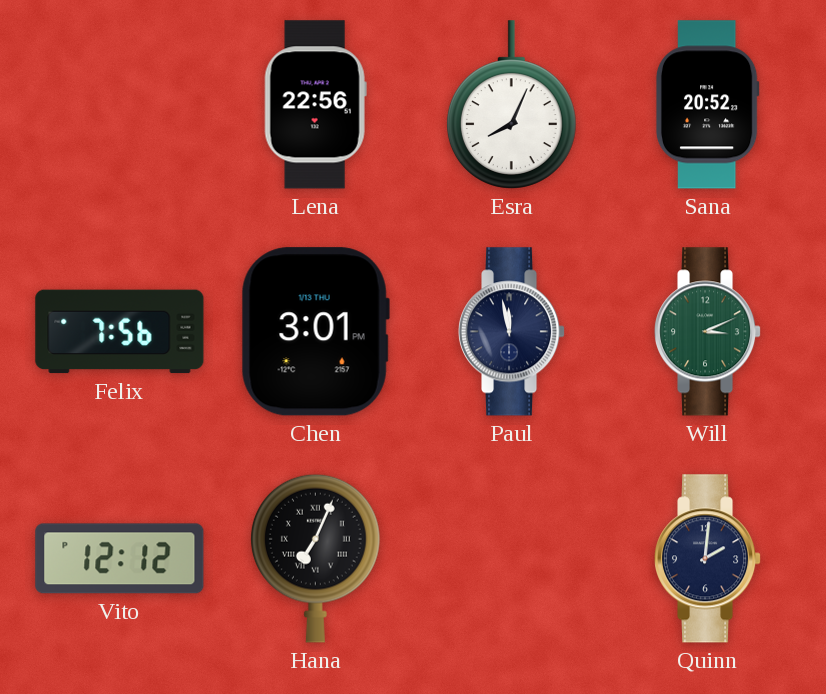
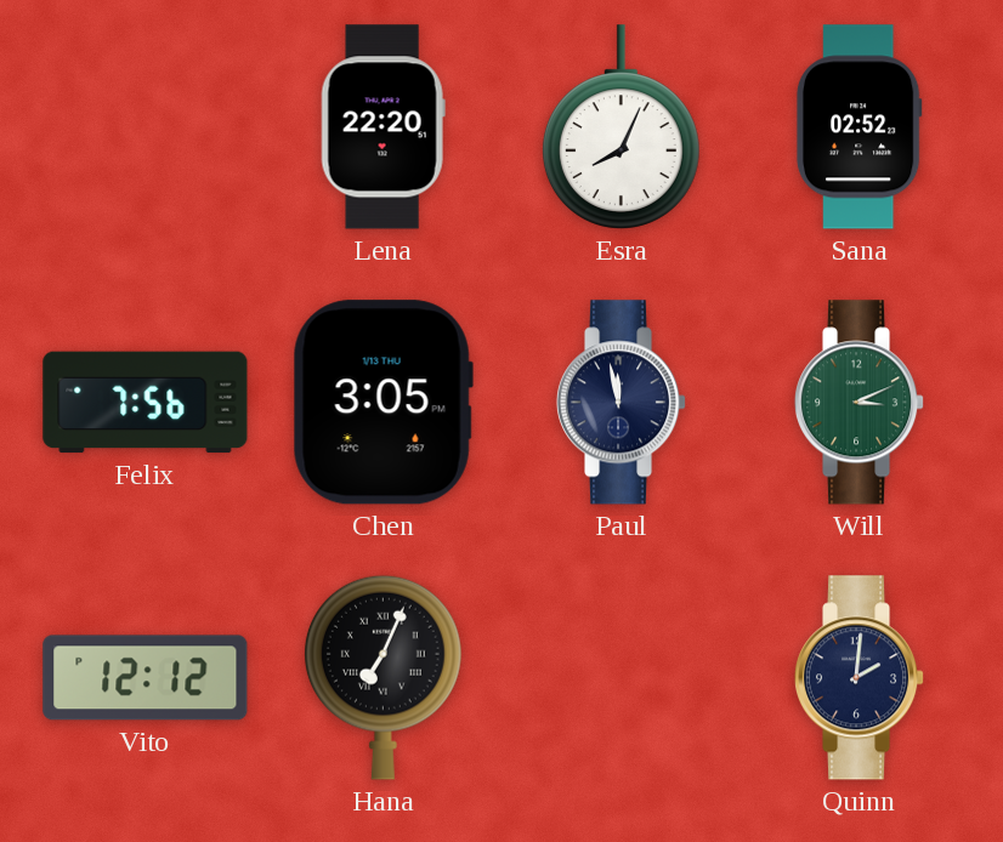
Lena: 22:56 -> 22:20
Sana: 20:52 -> 02:52
Chen: 3:01 -> 3:05
